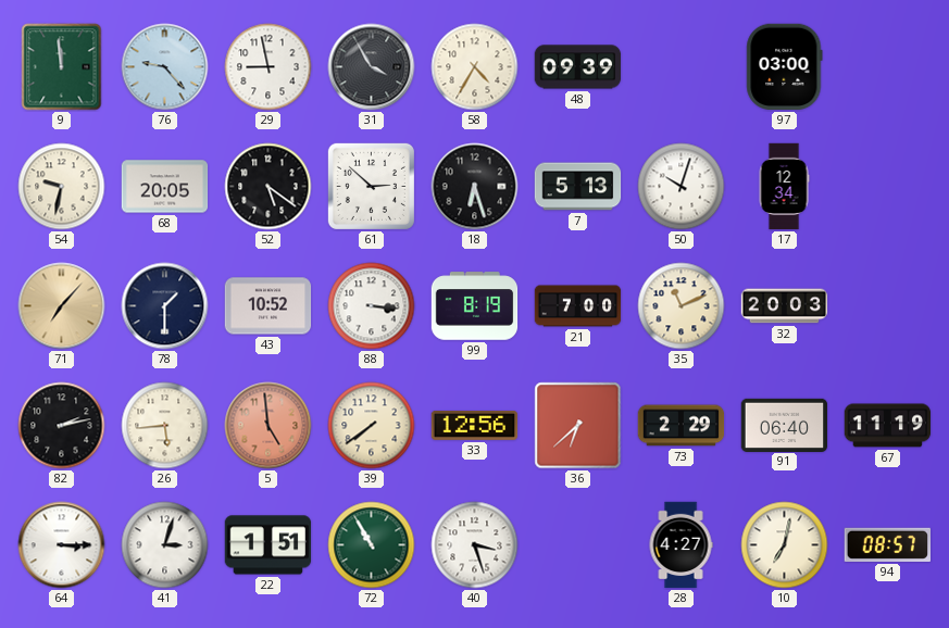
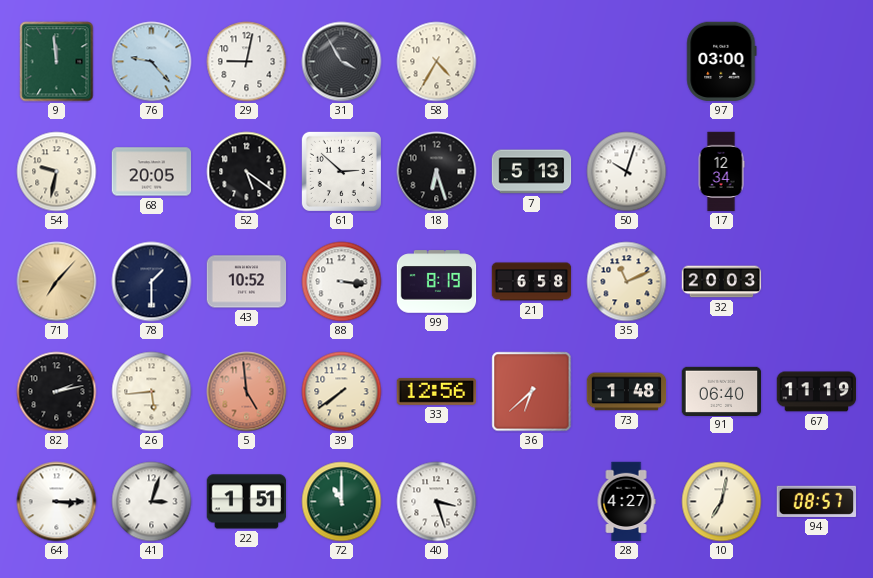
29: 8:58 -> 9:02
48: 09:39 -> none
21: 7:00 -> 6:58
73: 2:29 -> 1:48
72: 10:55 -> 11:00
